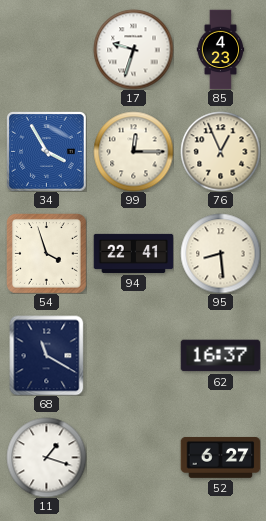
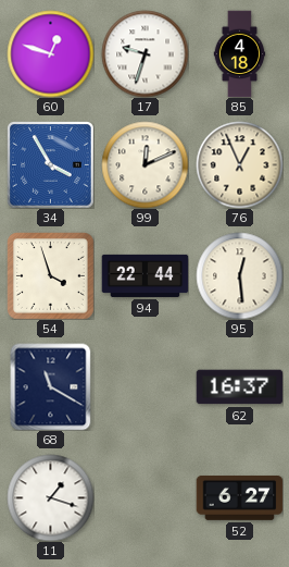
60: none -> 12:48
85: 4:23 -> 4:18
99: 12:15 -> 12:11
94: 22:41 -> 22:44
95: 8:29 -> 12:29
